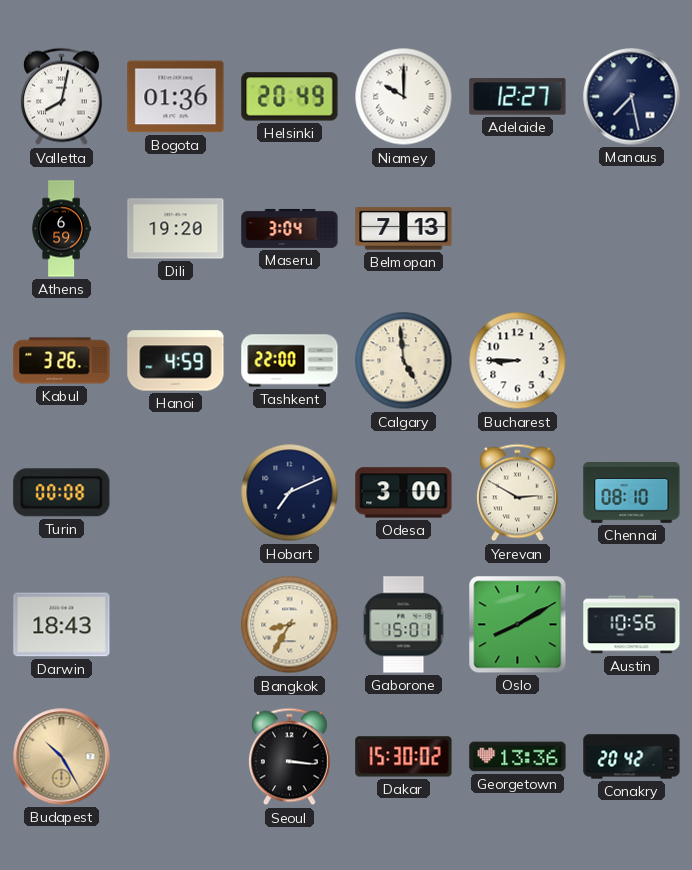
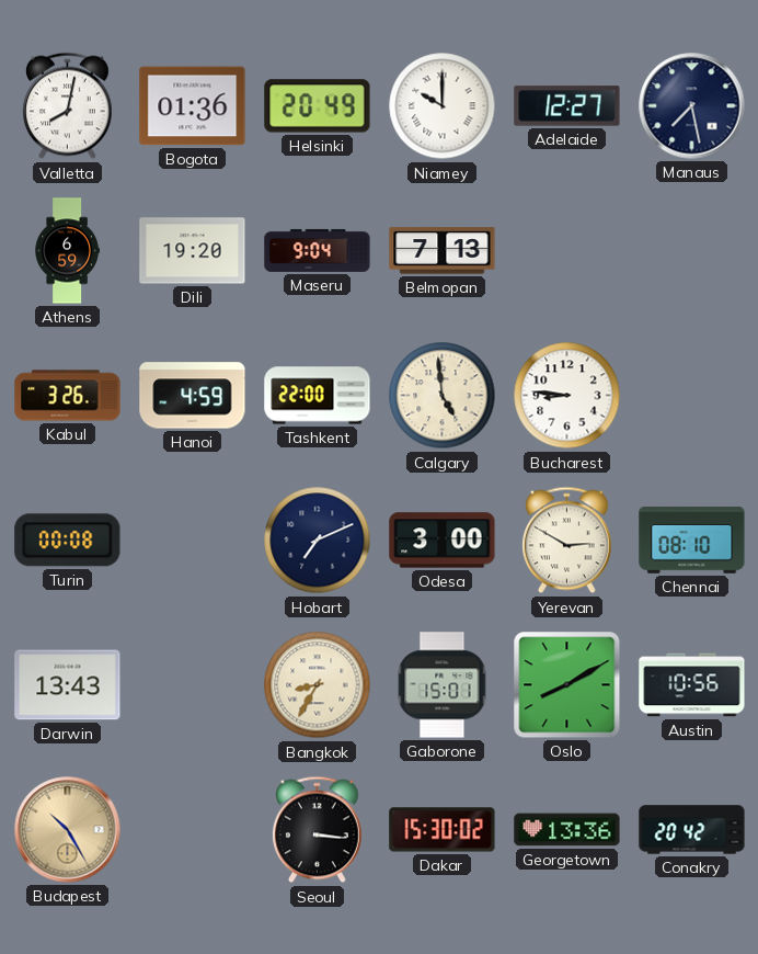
Maseru: 3:04 -> 9:04
Bucharest: 8:45 -> 8:46
Darwin: 18:43 -> 13:43
